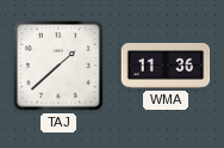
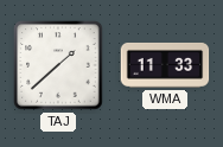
WMA: 11:36 -> 11:33
